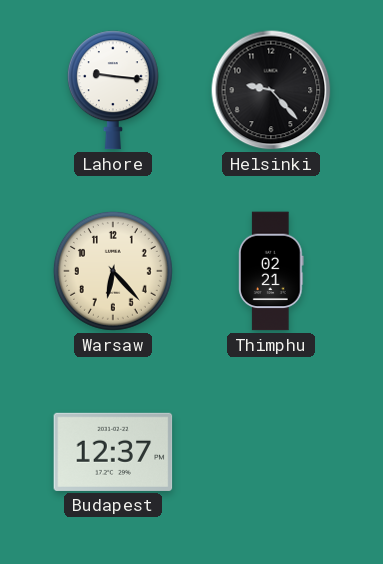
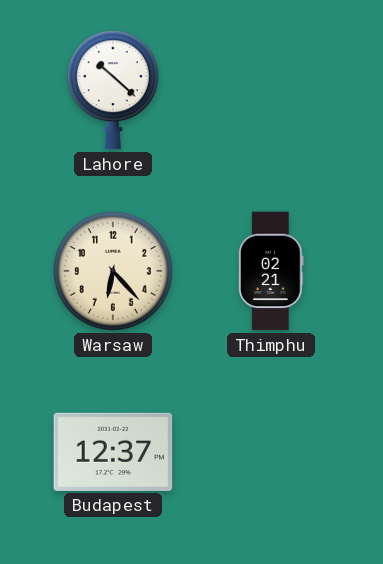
Lahore: 9:16 -> 10:22
Helsinki: 9:23 -> none
